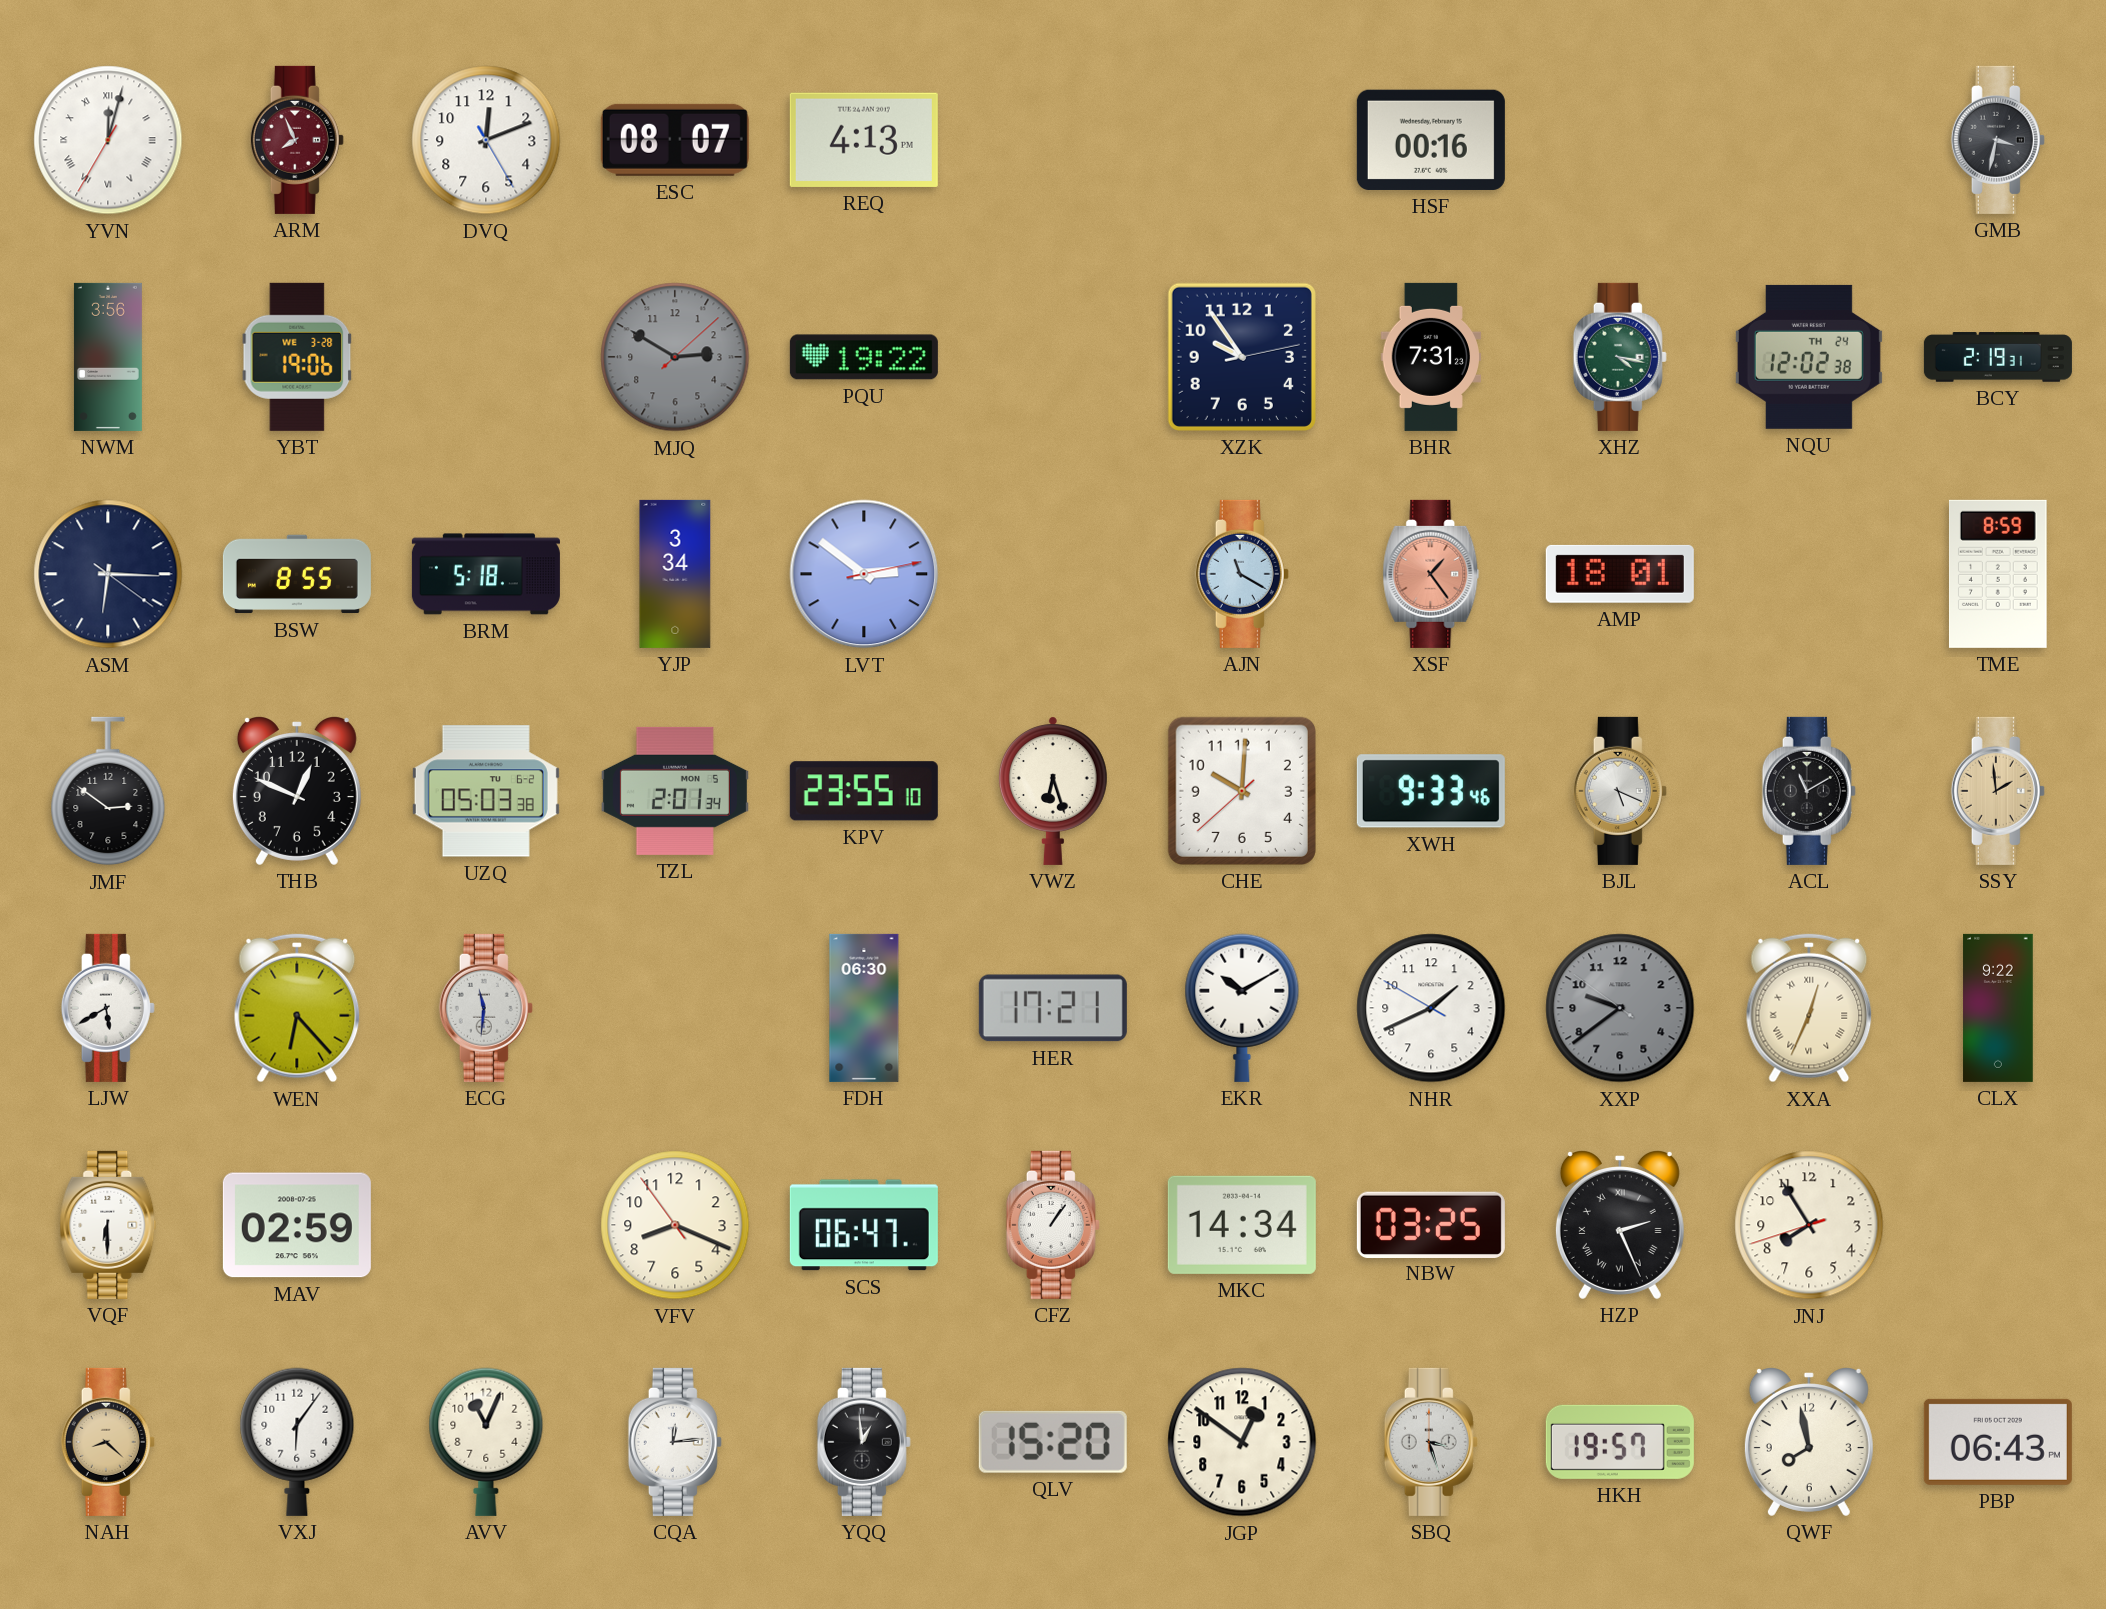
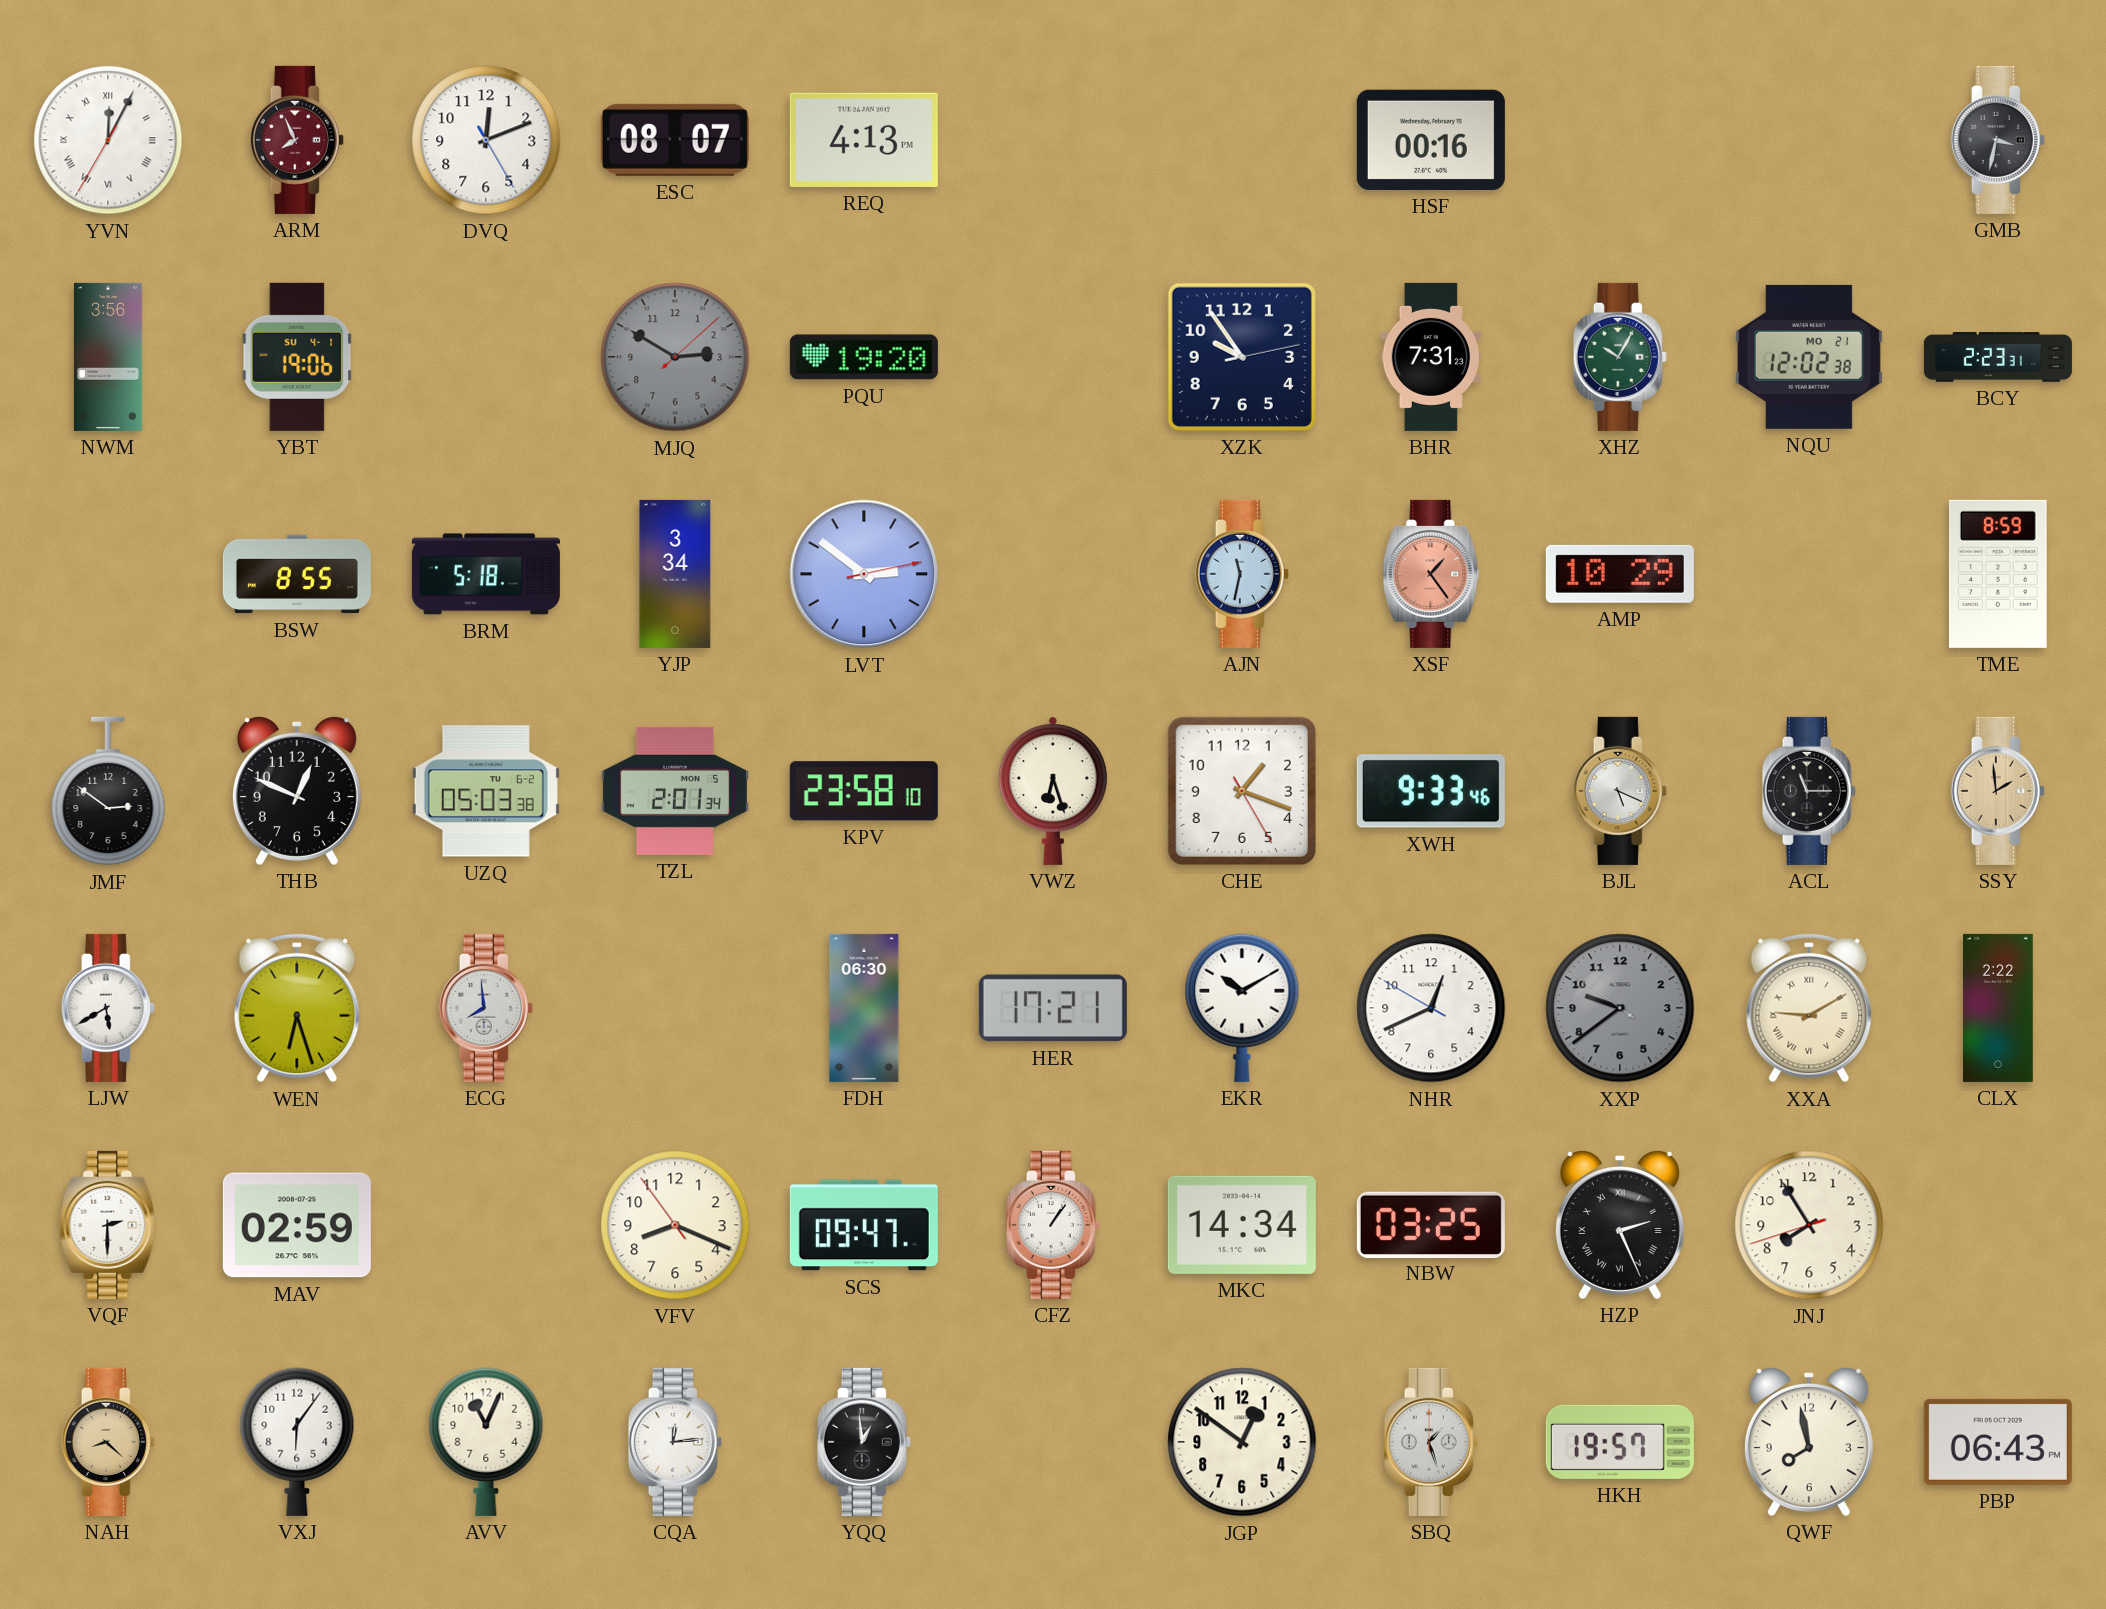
YVN: 12:02 -> 12:04
YBT date: WE 3-28 -> SU 4-1
PQU: 19:22 -> 19:20
XHZ: 4:17 -> 10:05
NQU date: TH 24 -> MO 21
BCY: 2:19 -> 2:23
ASM: 6:15 -> none
AJN: 11:20 -> 11:32
AMP: 18:01 -> 10:29
KPV: 23:55 -> 23:58
CHE: 10:00 -> 1:18
ACL: 11:10 -> 11:15
WEN: 6:23 -> 6:27
ECG: 11:31 -> 7:59
NHR: 1:40 -> 12:40
XXA: 12:34 -> 9:10
CLX: 9:22 -> 2:22
VQF: 6:30 -> 2:30
SCS: 06:47 -> 09:47
QLV: 15:20 -> none
SBQ: 3:27 -> 1:27
